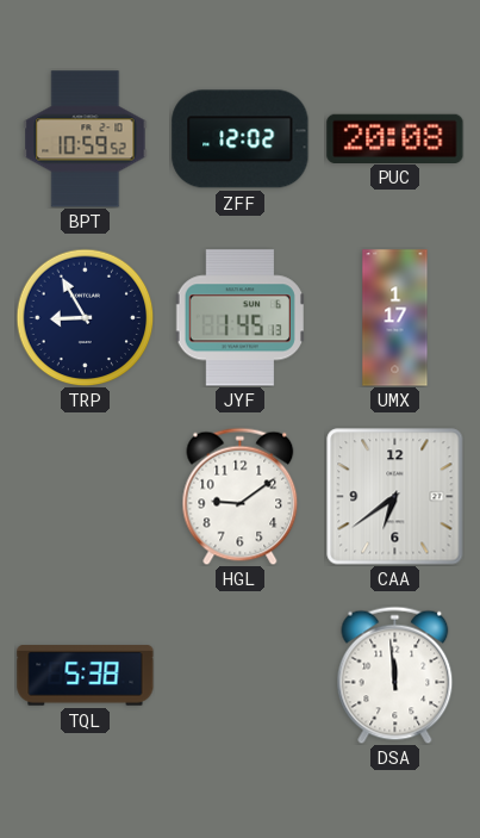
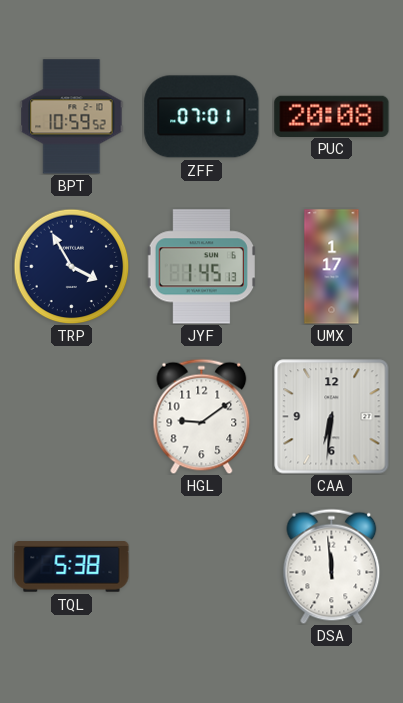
ZFF: 12:02 -> 07:01
TRP: 8:55 -> 3:55
CAA: 6:39 -> 6:31
